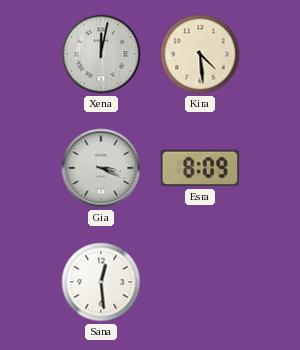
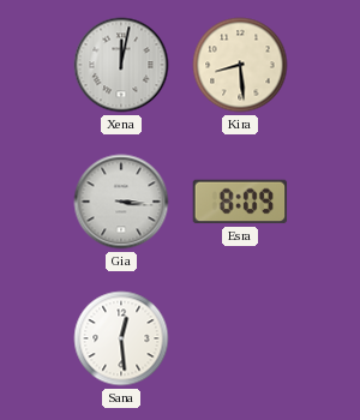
Kira: 4:29 -> 8:29
Gia: 3:19 -> 3:16
